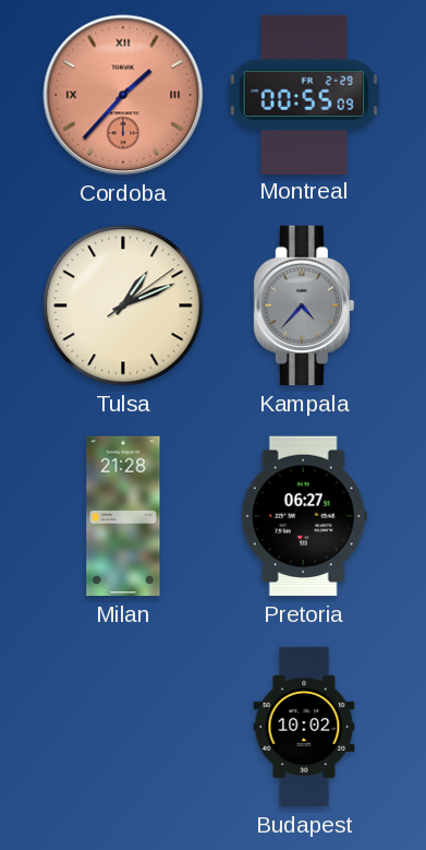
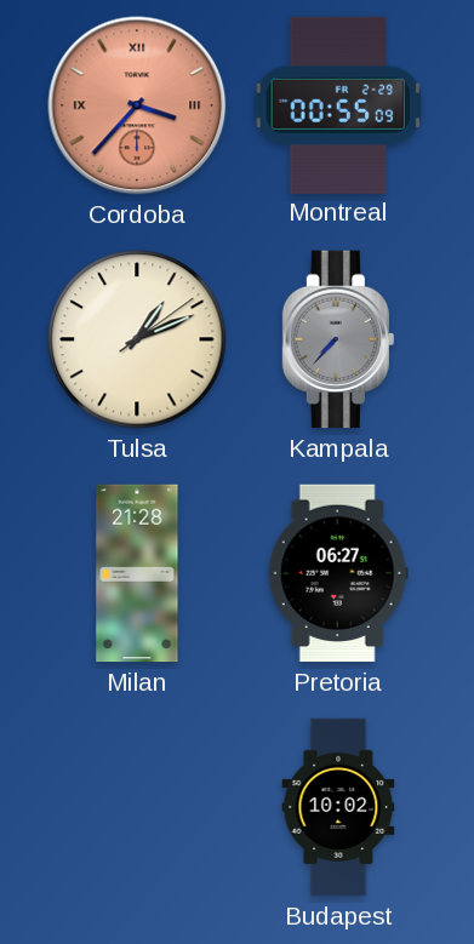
Cordoba: 1:37 -> 3:37
Kampala: 4:37 -> 7:37
